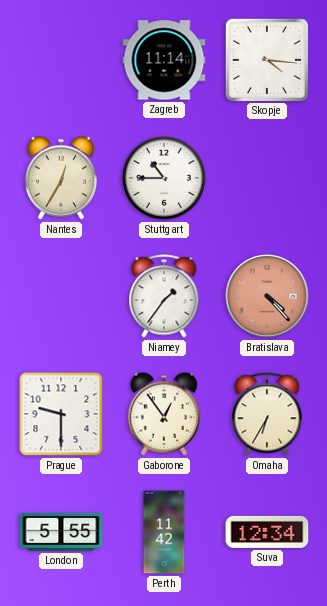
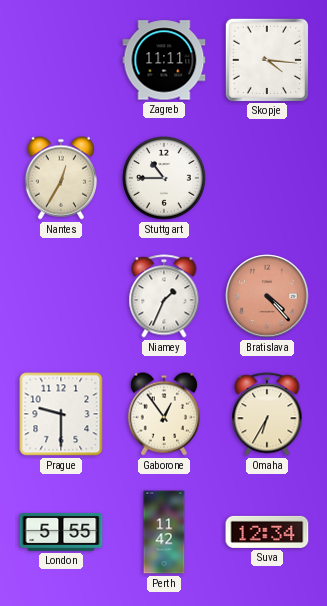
Zagreb: 11:14 -> 11:11
Niamey: 1:36 -> 1:34
